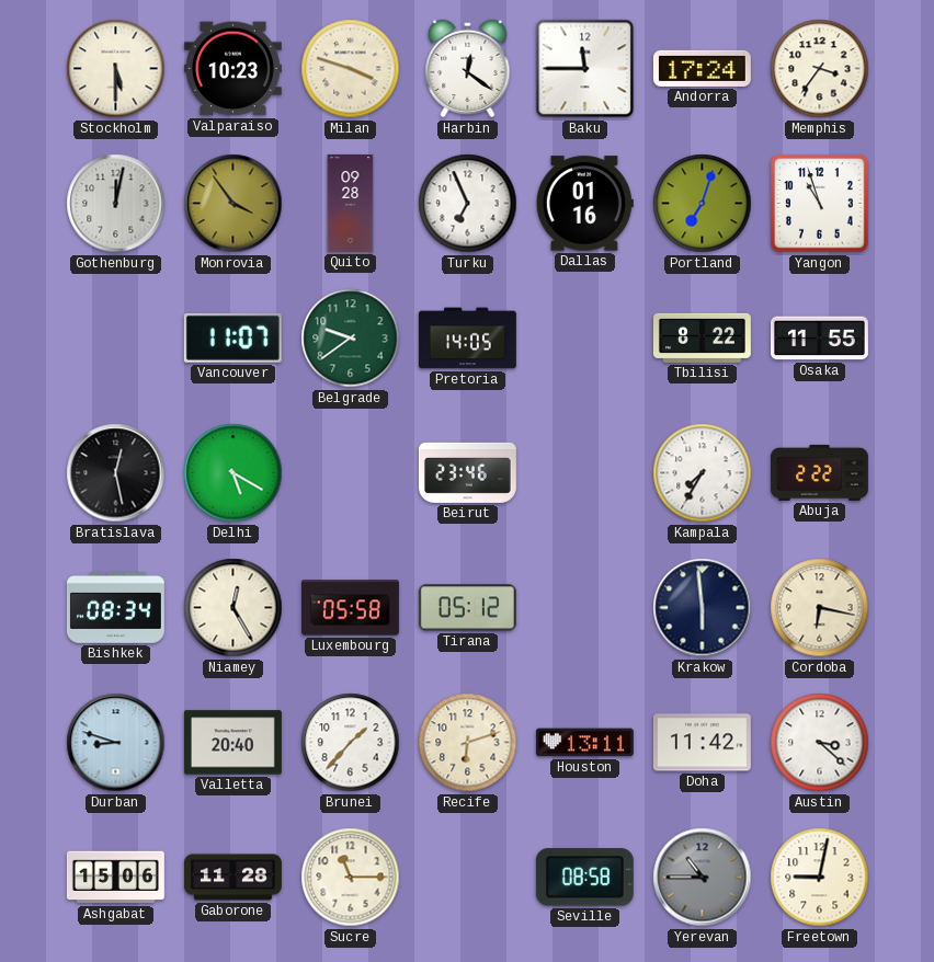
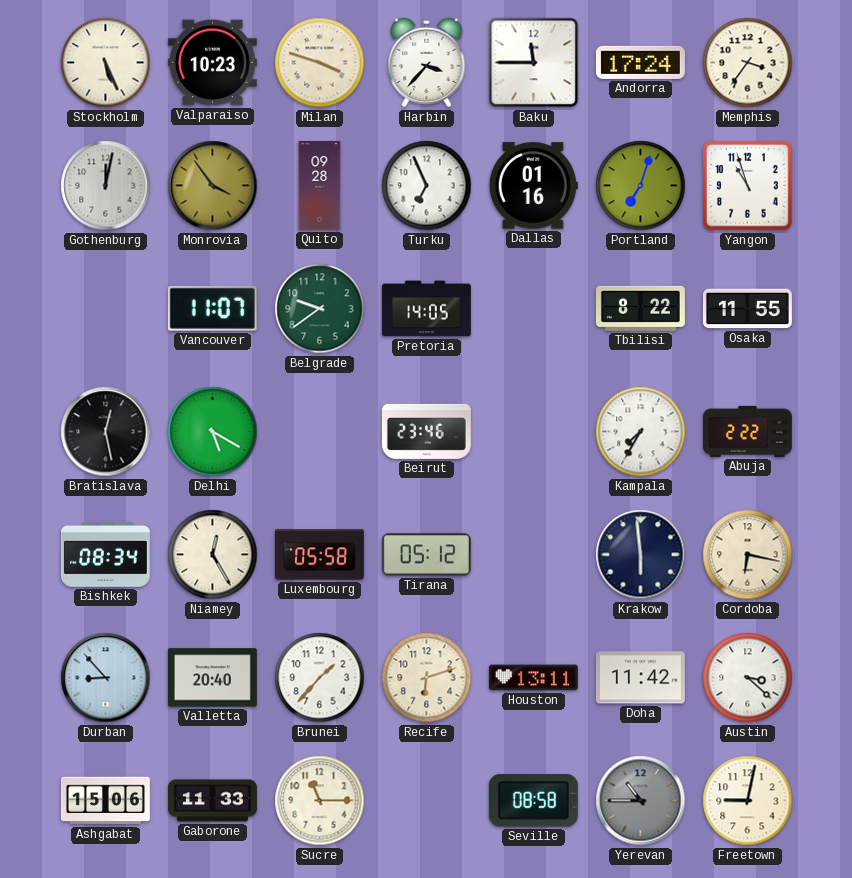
Stockholm: 5:30 -> 5:26
Harbin: 12:21 -> 3:37
Durban: 8:48 -> 8:53
Gaborone: 11:28 -> 11:33
